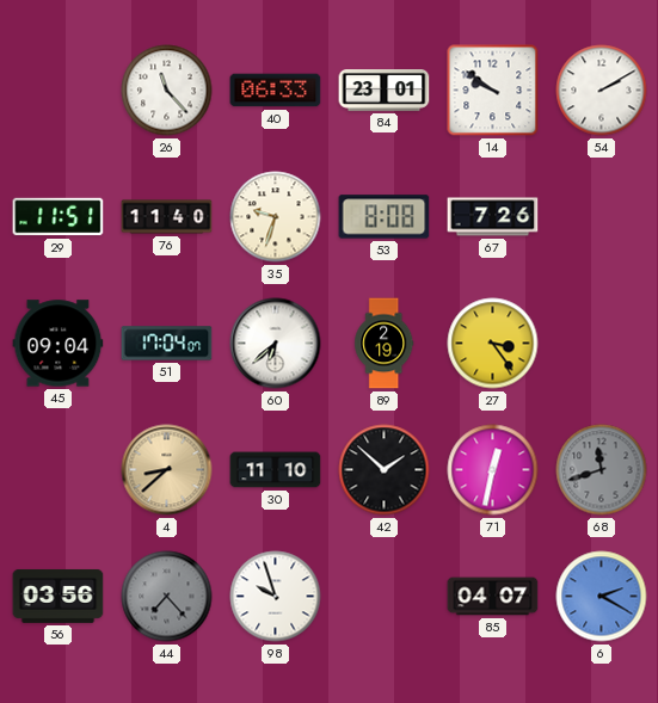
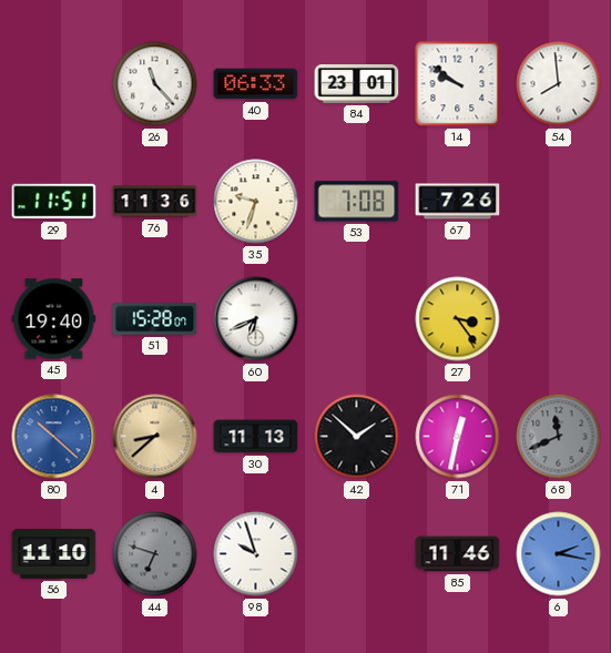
54: 2:10 -> 7:59
76: 11:40 -> 11:36
53: 8:08 -> 7:08
45: 09:04 -> 19:40
51: 17:04 -> 15:28
60: 6:38 -> 6:41
89: 2:19 -> none
80: none -> 10:22
30: 11:10 -> 11:13
68: 11:42 -> 11:41
56: 03:56 -> 11:10
44: 7:23 -> 6:48
85: 04:07 -> 11:46
6: 2:20 -> 2:17
